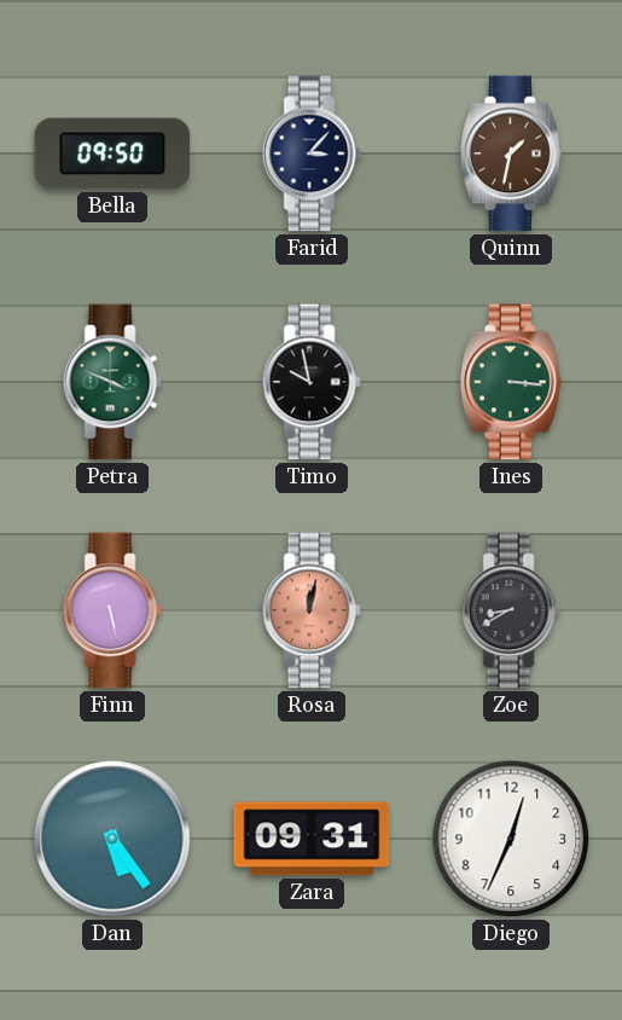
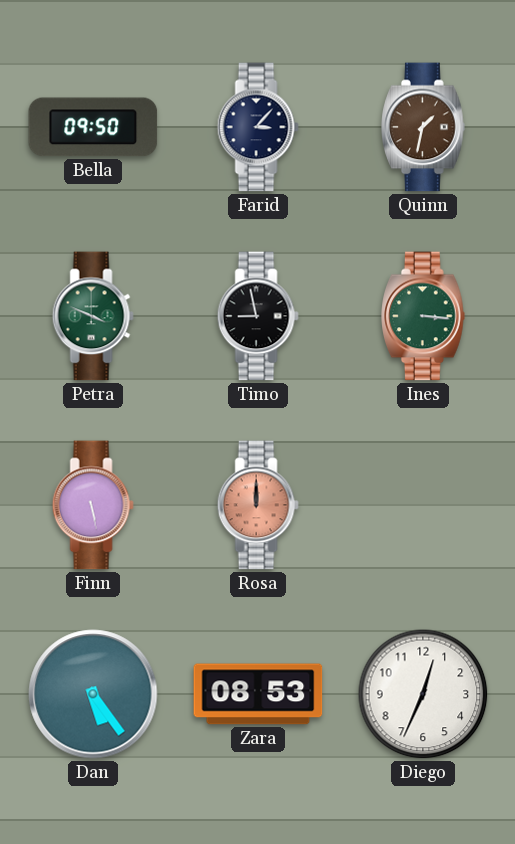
Timo: 9:58 -> 8:58
Rosa: 12:02 -> 12:00
Zoe: 8:40 -> none
Zara: 09:31 -> 08:53
